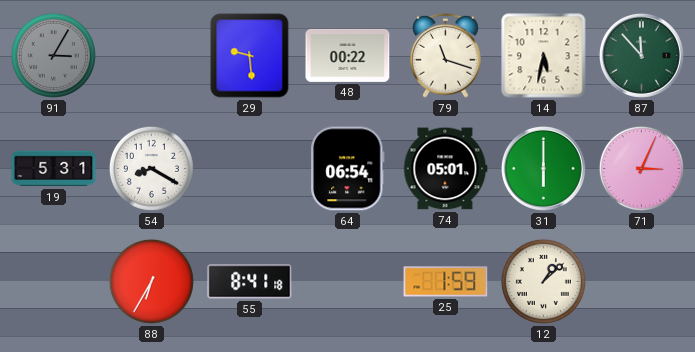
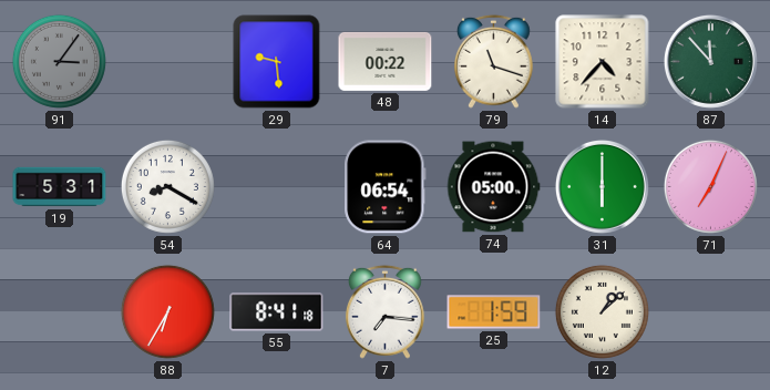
91: 3:05 -> 3:06
14: 5:32 -> 4:37
74: 05:01 -> 05:00
71: 3:04 -> 7:04
7: none -> 7:16
